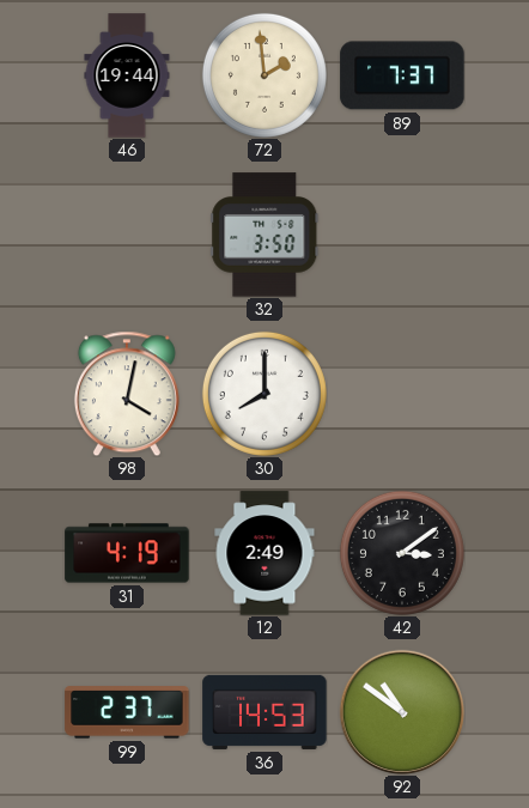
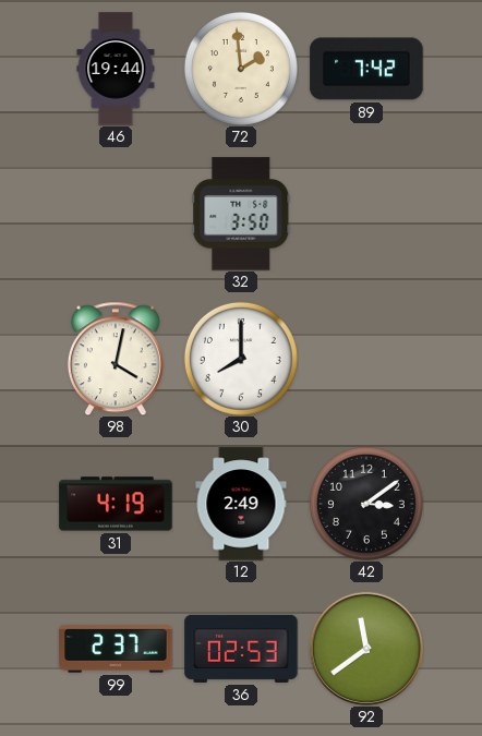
89: 7:37 -> 7:42
36: 14:53 -> 02:53
92: 10:51 -> 11:39
